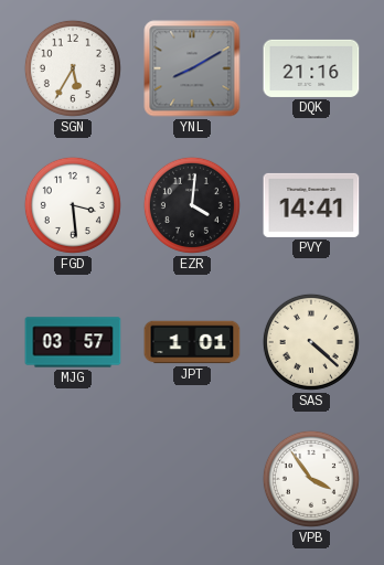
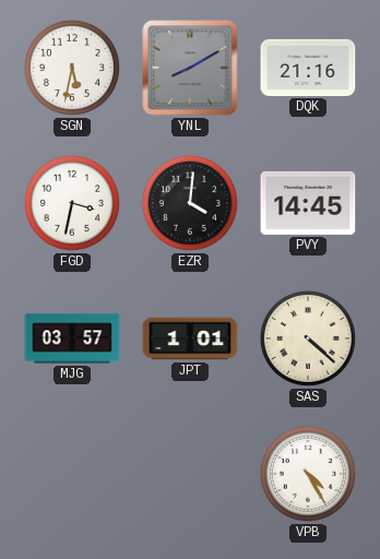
SGN: 5:35 -> 5:32
FGD: 3:29 -> 3:32
PVY: 14:41 -> 14:45
VPB: 3:54 -> 4:25
